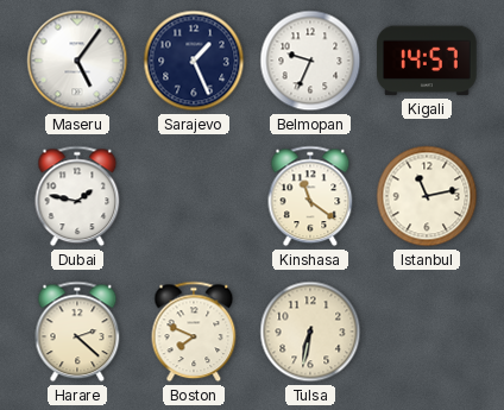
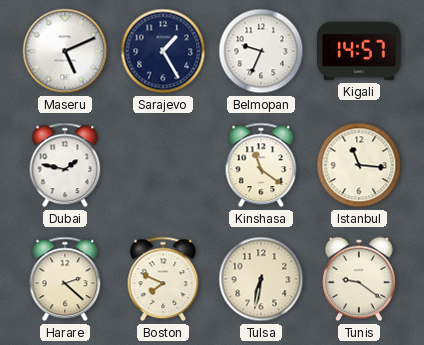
Maseru: 5:06 -> 5:11
Sarajevo: 1:26 -> 1:25
Istanbul: 11:13 -> 11:16
Tunis: none -> 9:21
